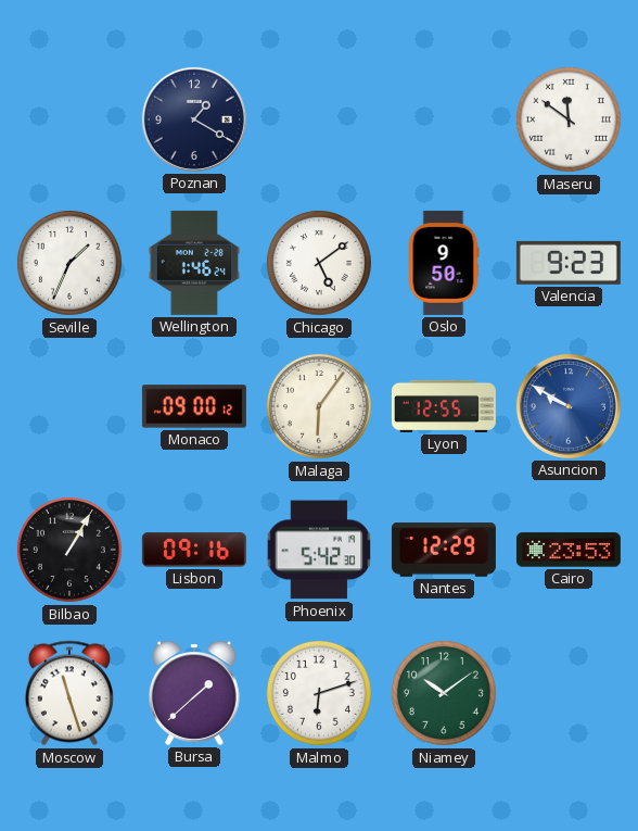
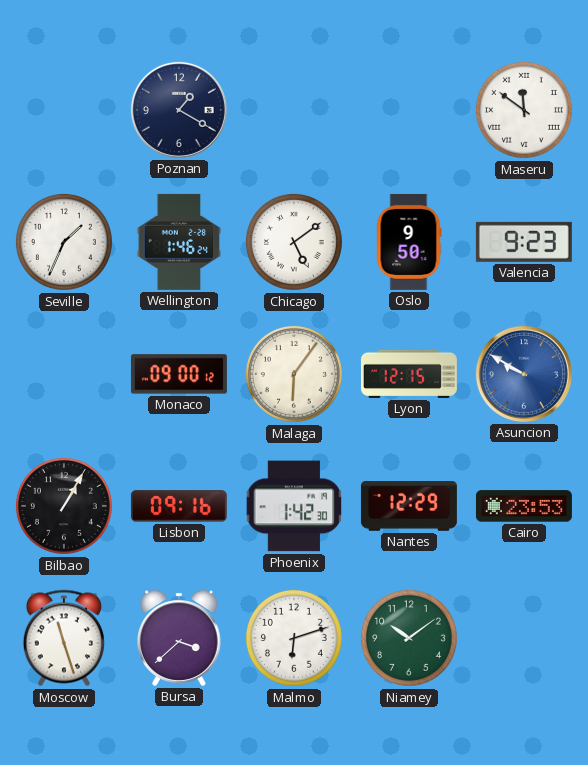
Lyon: 12:55 -> 12:15
Phoenix: 5:42 -> 1:42
Bursa: 1:38 -> 3:38
